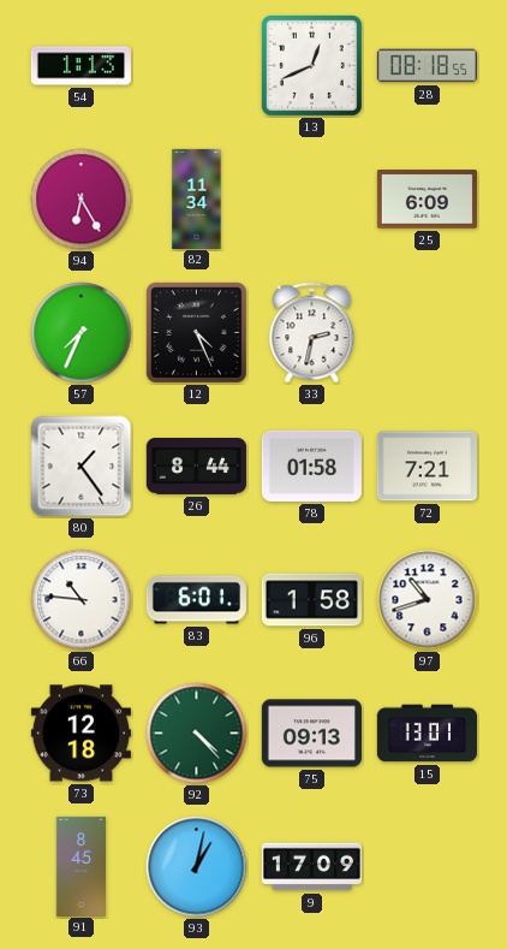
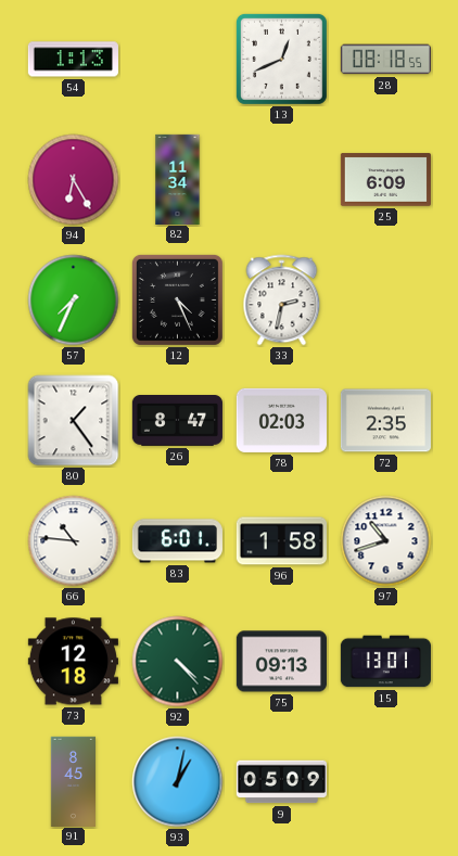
26: 8:44 -> 8:47
78: 01:58 -> 02:03
72: 7:21 -> 2:35
9: 17:09 -> 05:09
